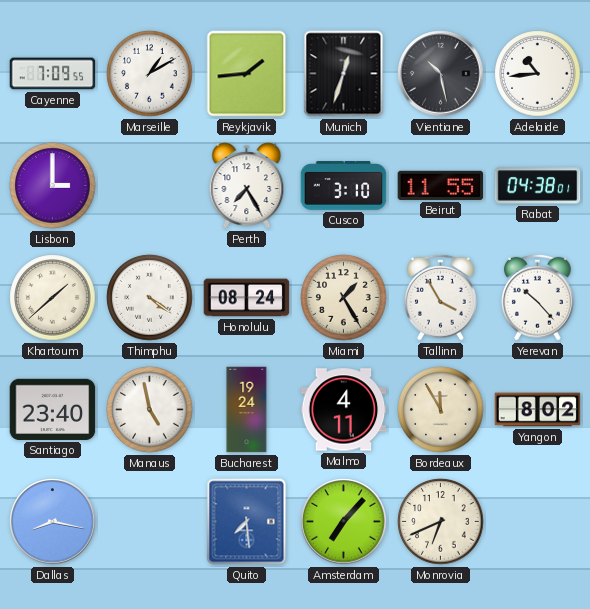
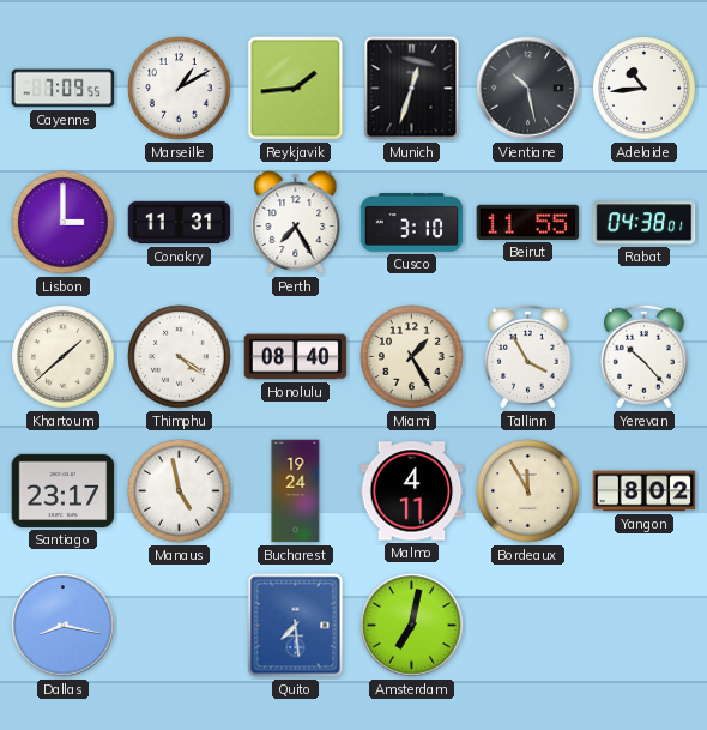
Conakry: none -> 11:31
Honolulu: 08:24 -> 08:40
Santiago: 23:40 -> 23:17
Amsterdam: 7:07 -> 7:02
Monrovia: 6:41 -> none
